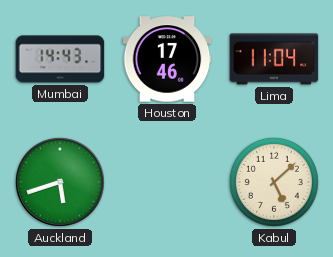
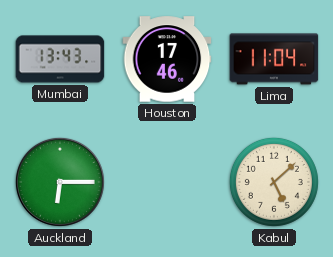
Mumbai: 14:43 -> 13:43
Auckland: 5:42 -> 6:15
